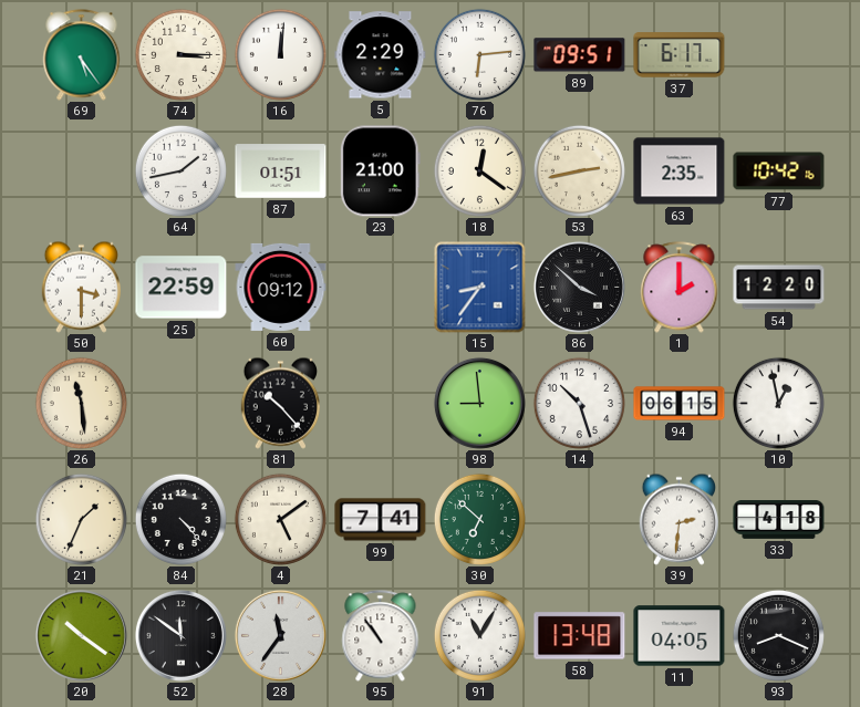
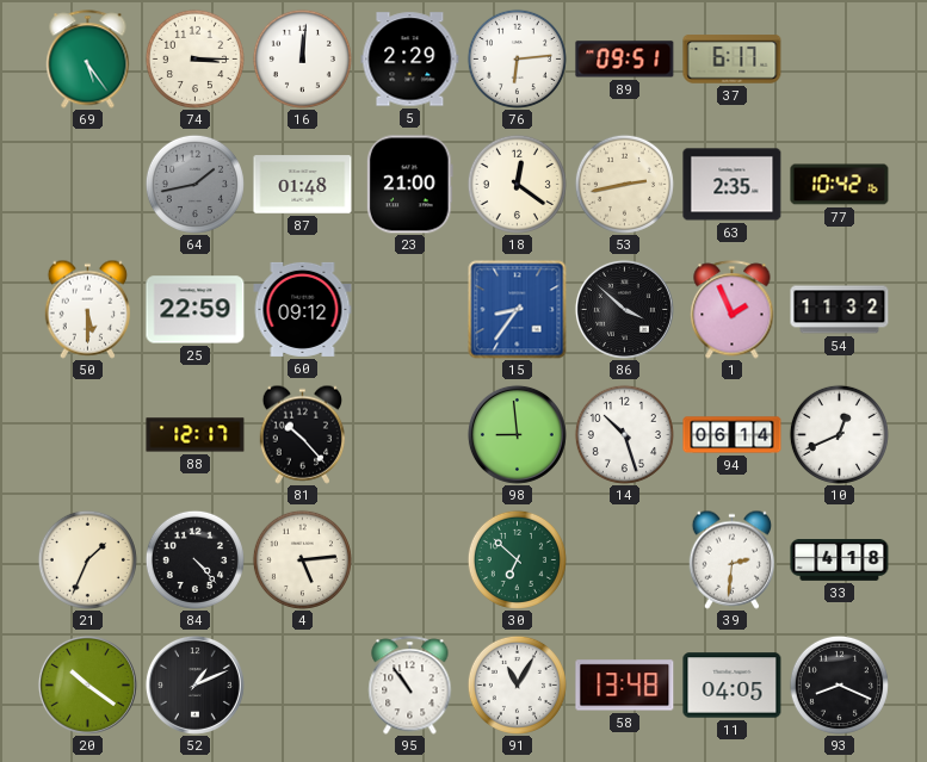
64 dial: white -> grey
87: 01:51 -> 01:48
50: 3:30 -> 5:30
1: 2:00 -> 1:56
54: 12:20 -> 11:32
26: 11:29 -> none
88: none -> 12:17
94: 06:15 -> 06:14
10: 12:58 -> 12:41
4: 5:09 -> 5:14
99: 7:41 -> none
52: 11:51 -> 1:11
28: 11:36 -> none
